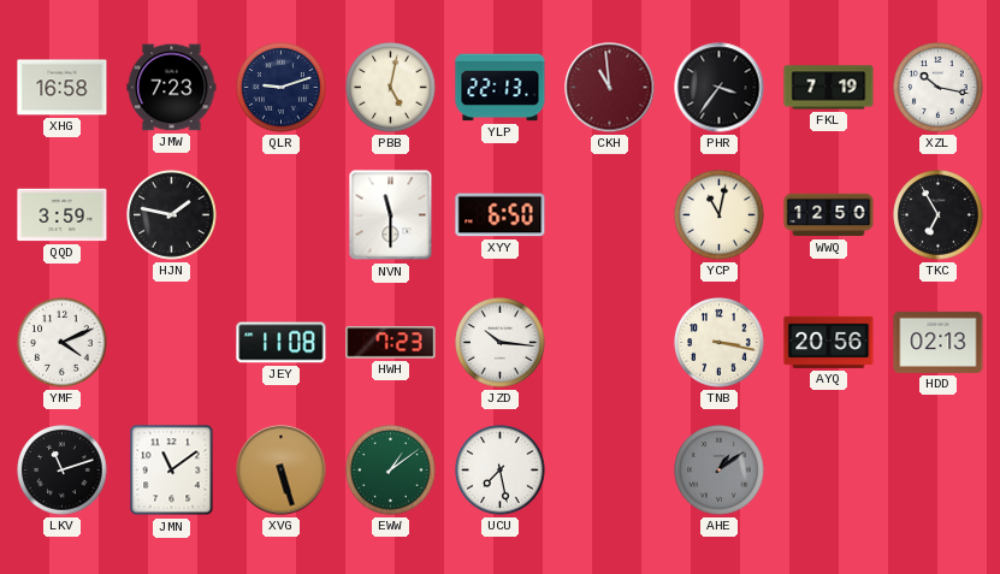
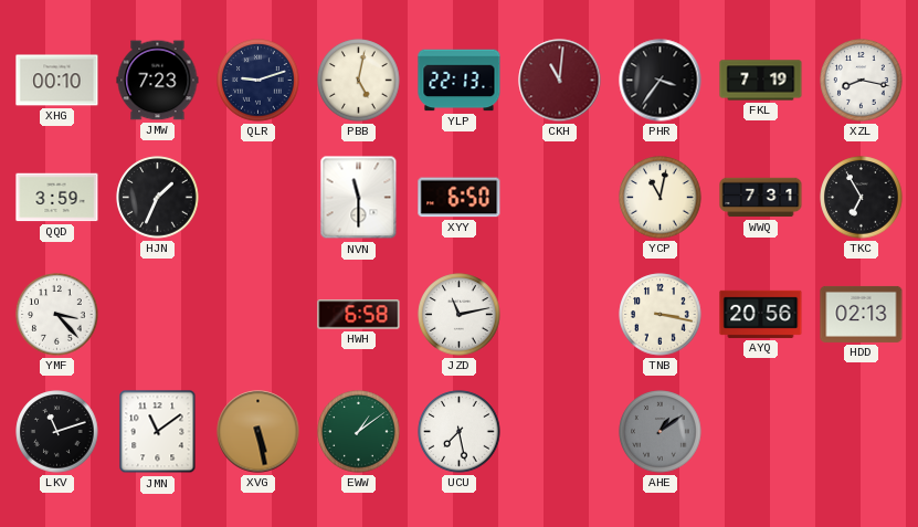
XHG: 16:58 -> 00:10
CKH: 10:59 -> 11:01
XZL: 10:17 -> 8:17
HJN: 1:47 -> 1:34
WWQ: 12:50 -> 7:31
YMF: 4:11 -> 3:23
JEY: 11:08 -> none
HWH: 7:23 -> 6:58
JZD: 10:16 -> 11:13
XVG: 5:27 -> 5:28
